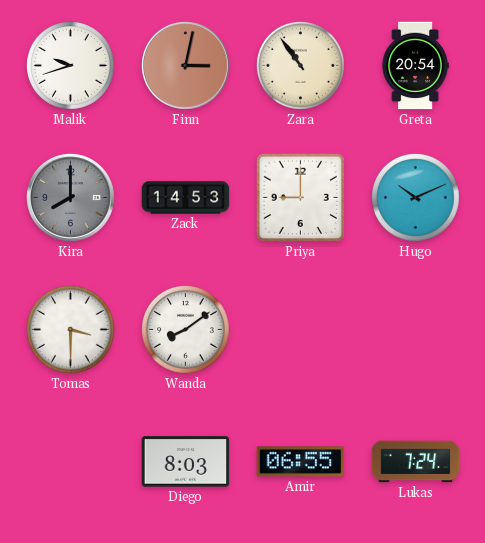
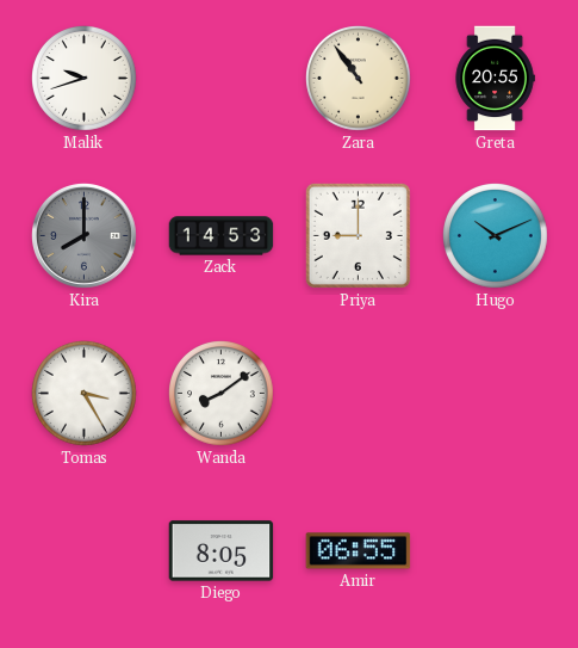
Finn: 3:02 -> none
Greta: 20:54 -> 20:55
Tomas: 3:30 -> 3:25
Diego: 8:03 -> 8:05
Lukas: 7:24 -> none
